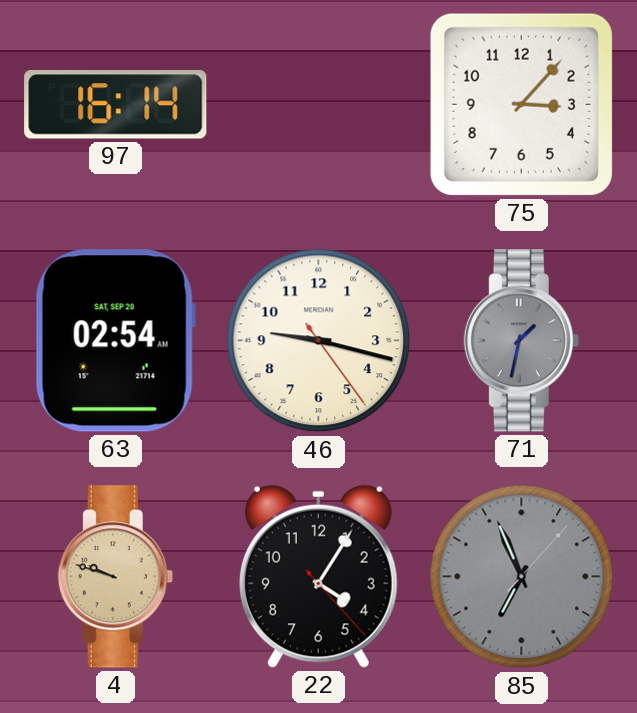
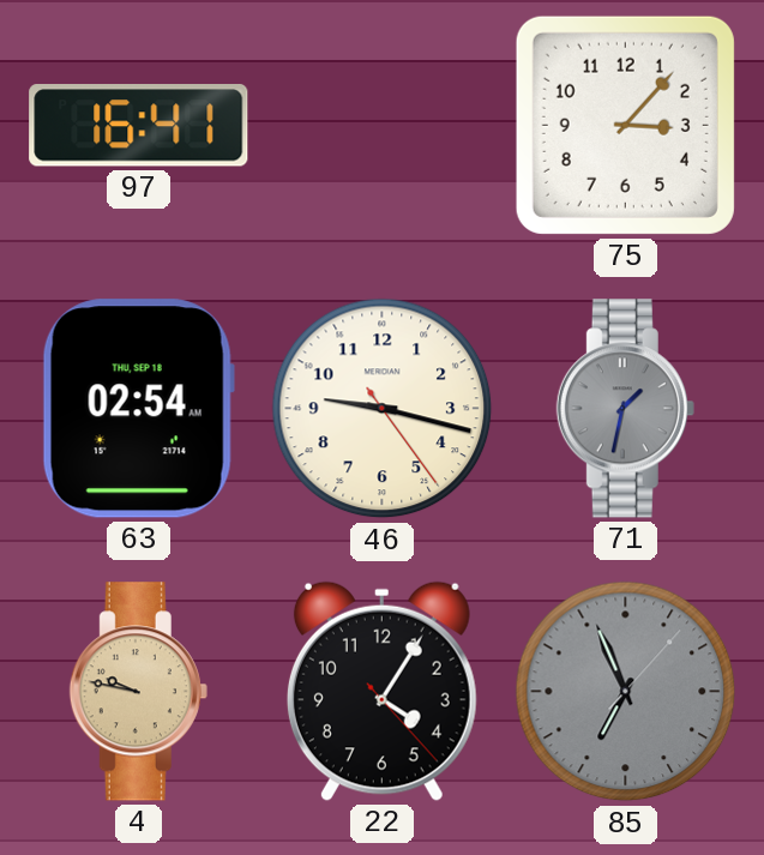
97: 16:14 -> 16:41
63 date: SAT, SEP 20 -> THU, SEP 18
4: 9:48 -> 9:47
